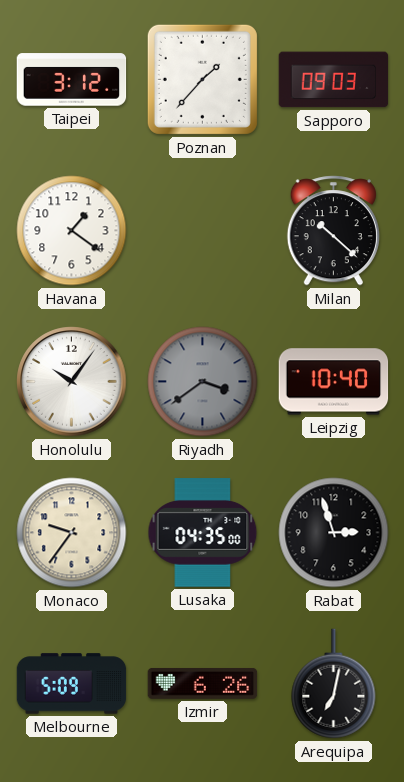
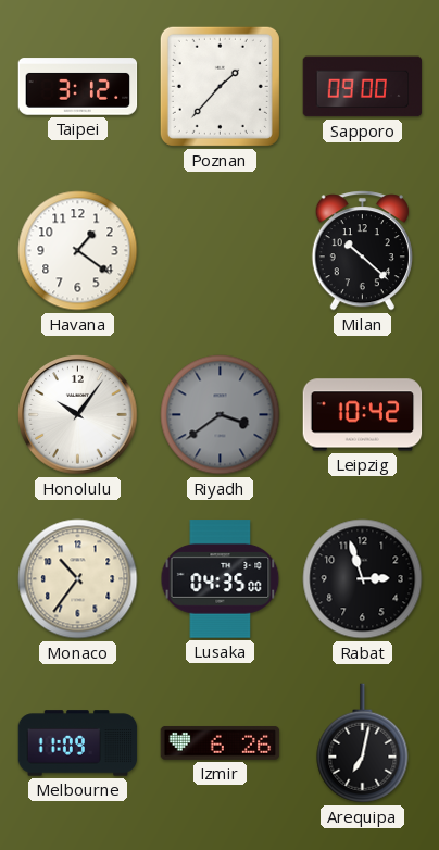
Sapporo: 09:03 -> 09:00
Leipzig: 10:40 -> 10:42
Monaco: 9:36 -> 10:36
Melbourne: 5:09 -> 11:09
